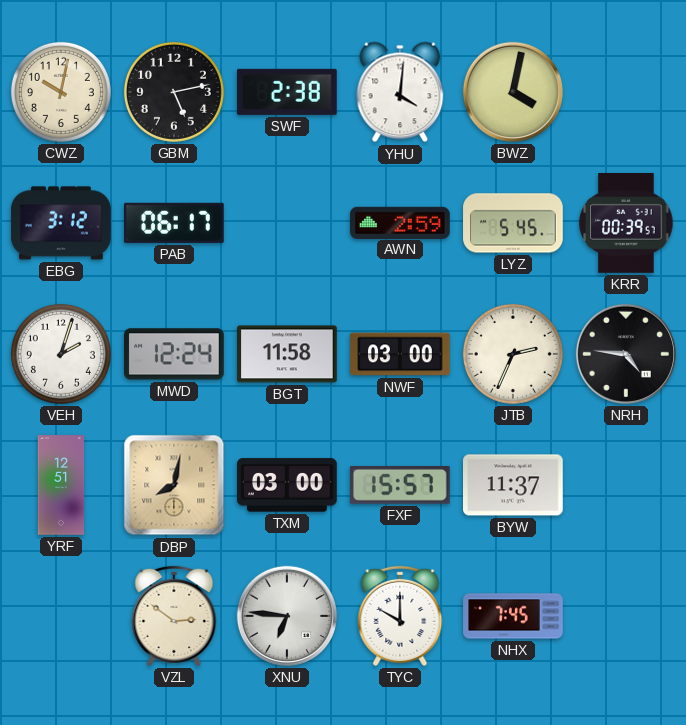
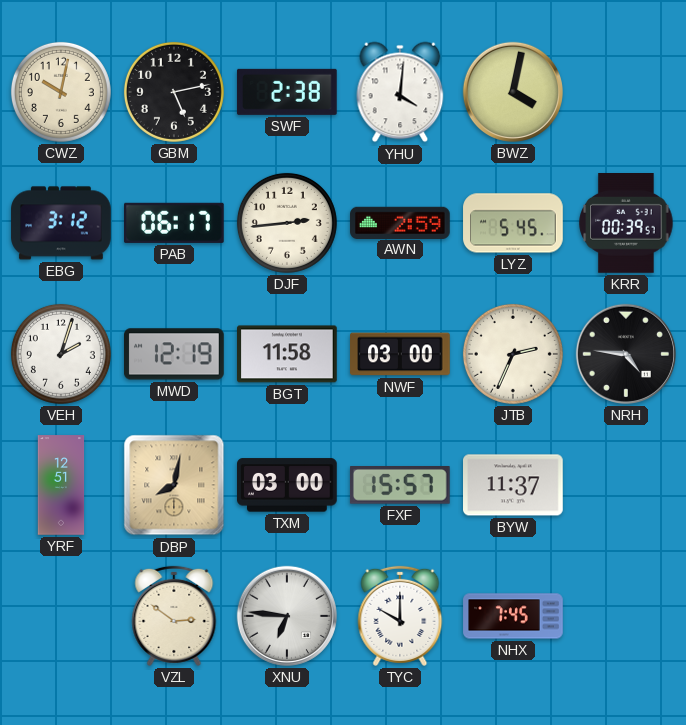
DJF: none -> 2:44
MWD: 12:24 -> 12:19
